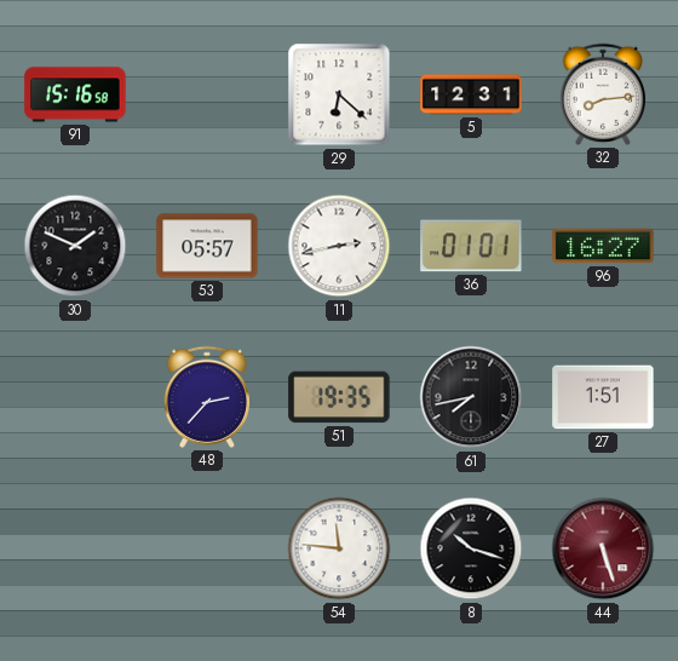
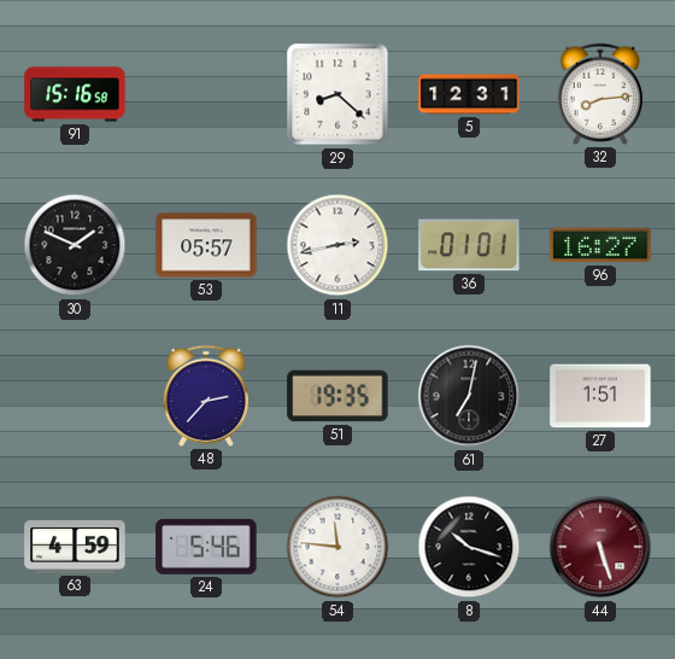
29: 6:22 -> 8:22
61: 7:43 -> 7:02
63: none -> 4:59
24: none -> 5:46
